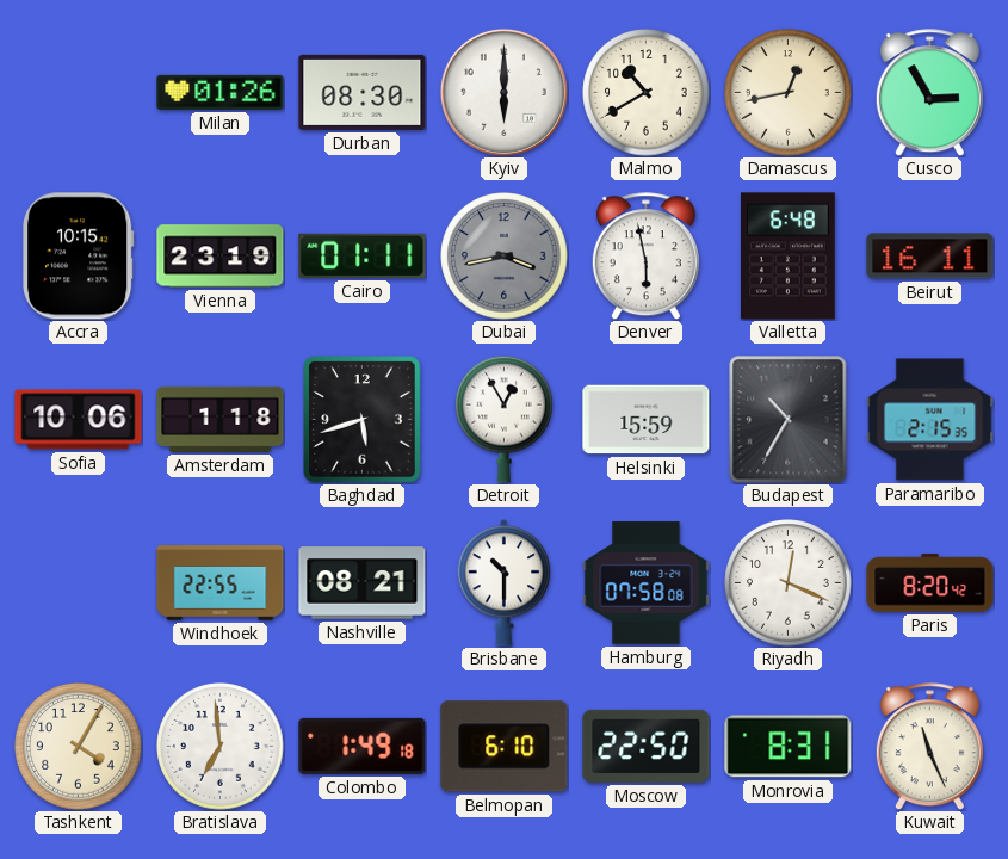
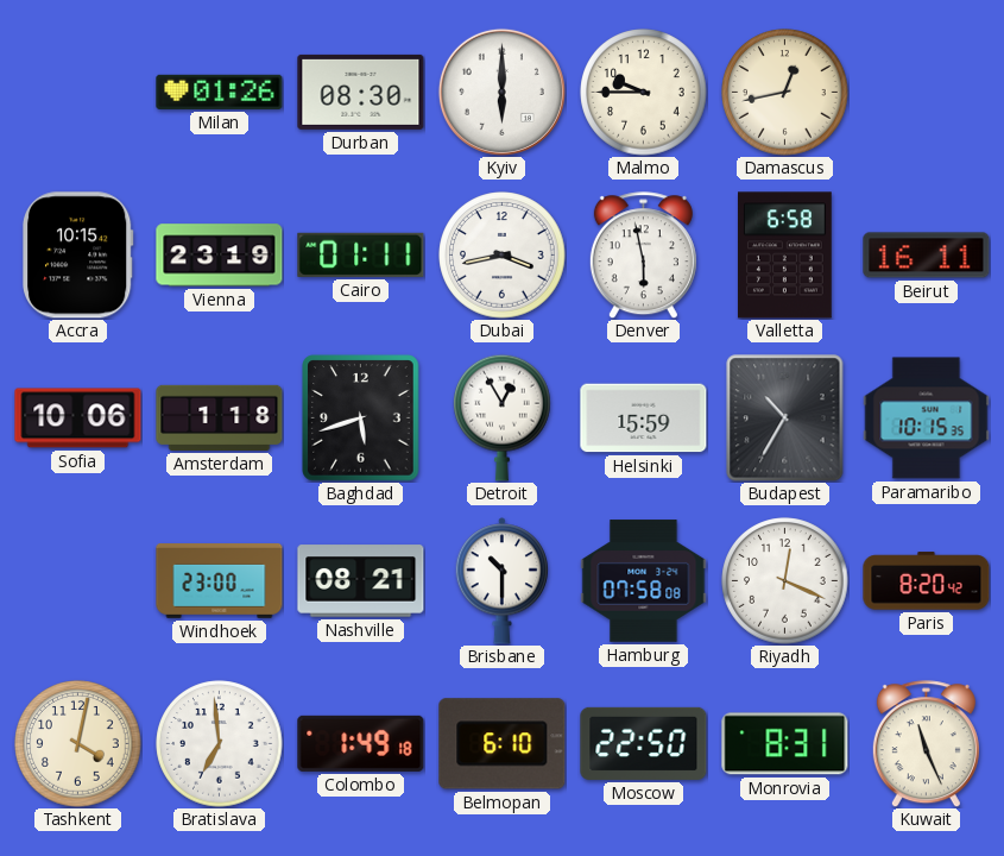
Malmo: 10:40 -> 9:45
Cusco: 2:55 -> none
Dubai dial: grey -> white
Valletta: 6:48 -> 6:58
Paramaribo: 2:15 -> 10:15
Windhoek: 22:55 -> 23:00
Tashkent: 4:05 -> 4:02
